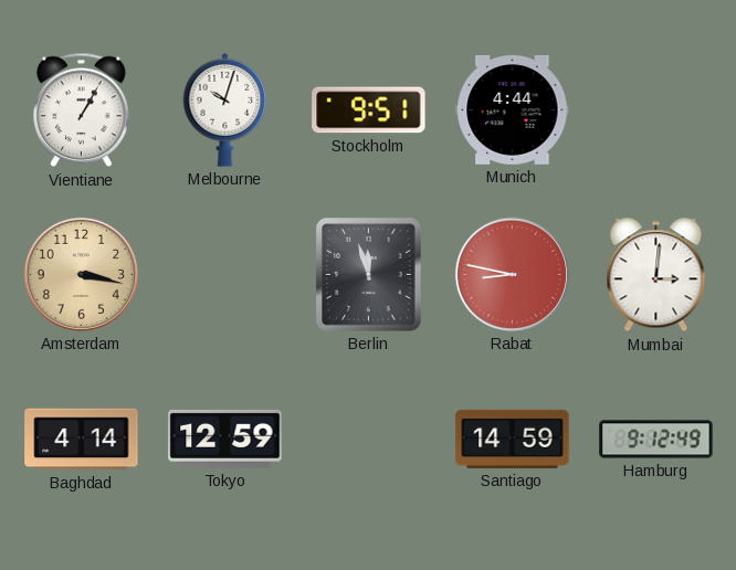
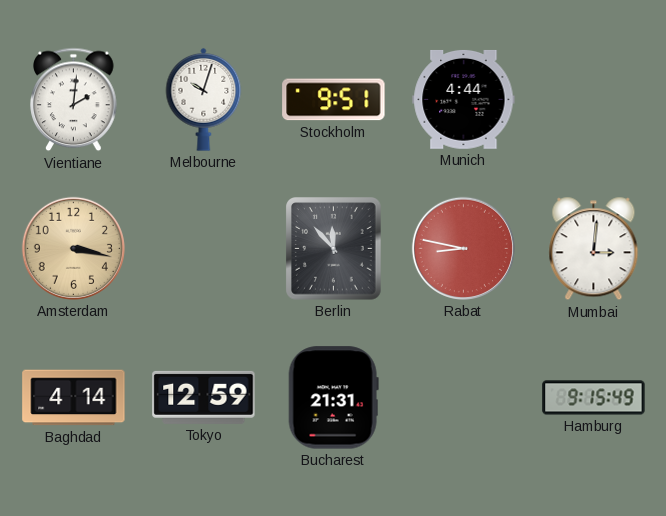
Vientiane: 1:05 -> 2:01
Berlin: 11:57 -> 11:53
Bucharest: none -> 21:31
Santiago: 14:59 -> none
Hamburg: 9:12 -> 9:15
